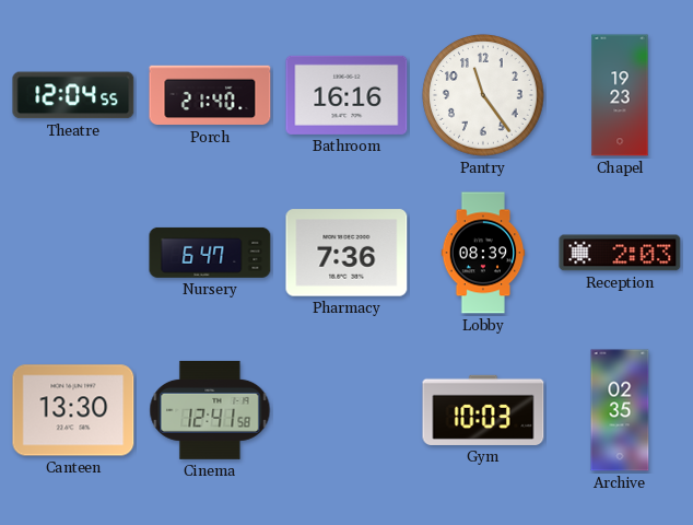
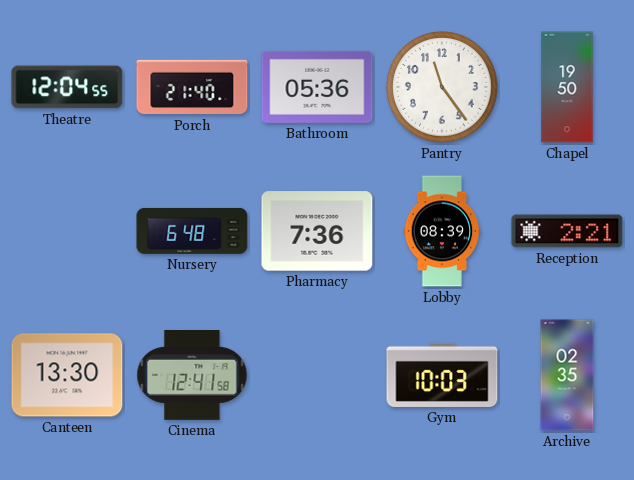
Bathroom: 16:16 -> 05:36
Chapel: 19:23 -> 19:50
Nursery: 6:47 -> 6:48
Reception: 2:03 -> 2:21
